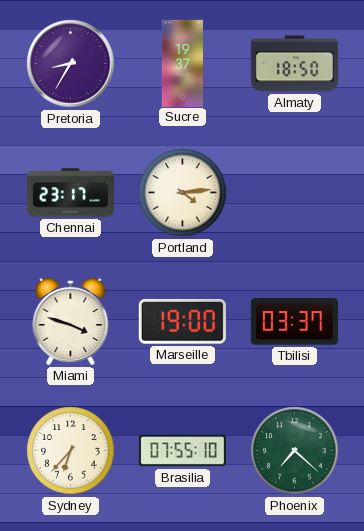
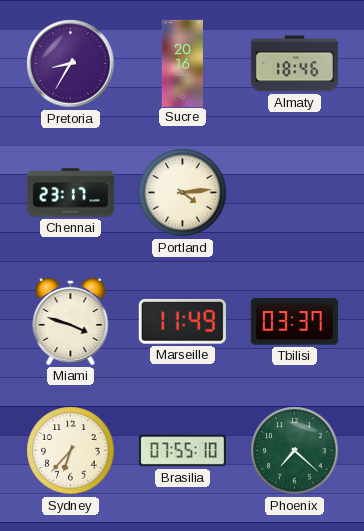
Sucre: 19:37 -> 20:16
Almaty: 18:50 -> 18:46
Marseille: 19:00 -> 11:49
